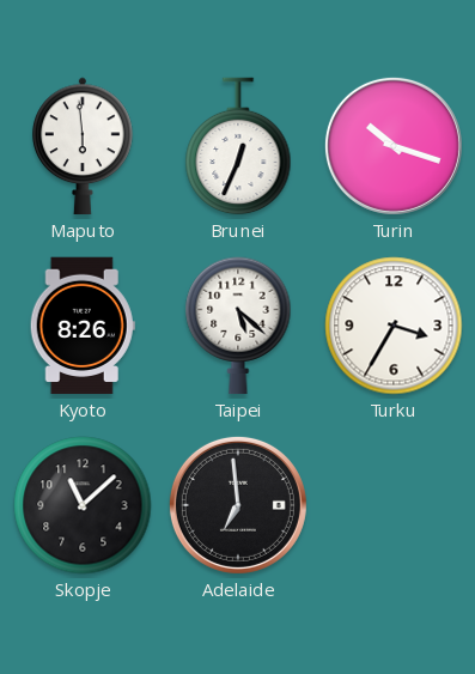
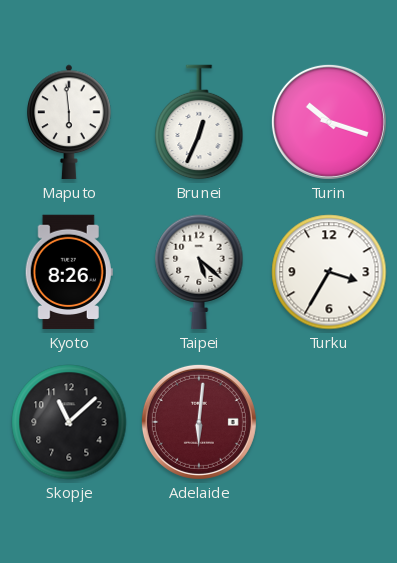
Adelaide: 6:59 -> 6:01
Adelaide dial: black -> burgundy
